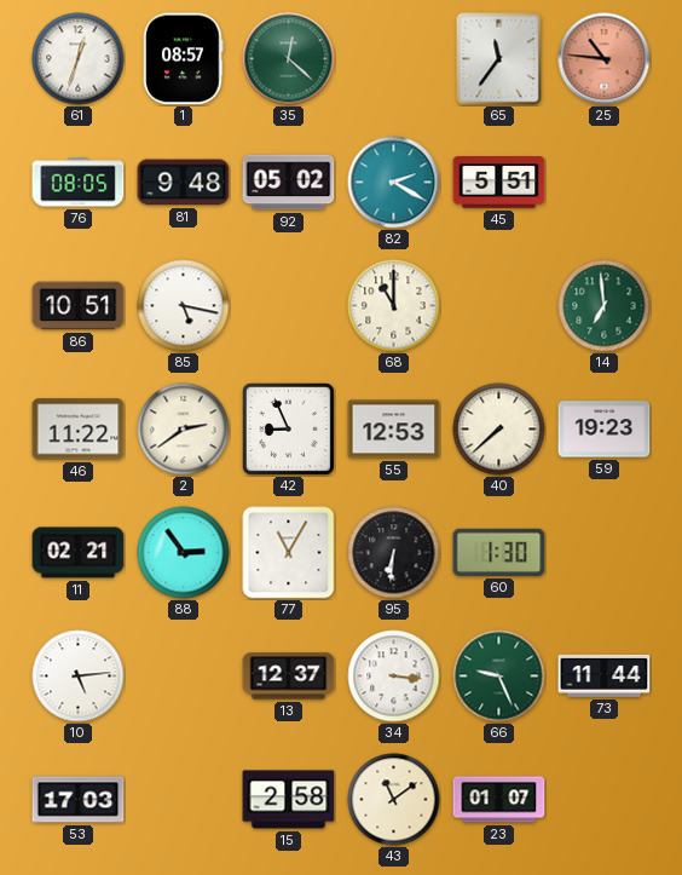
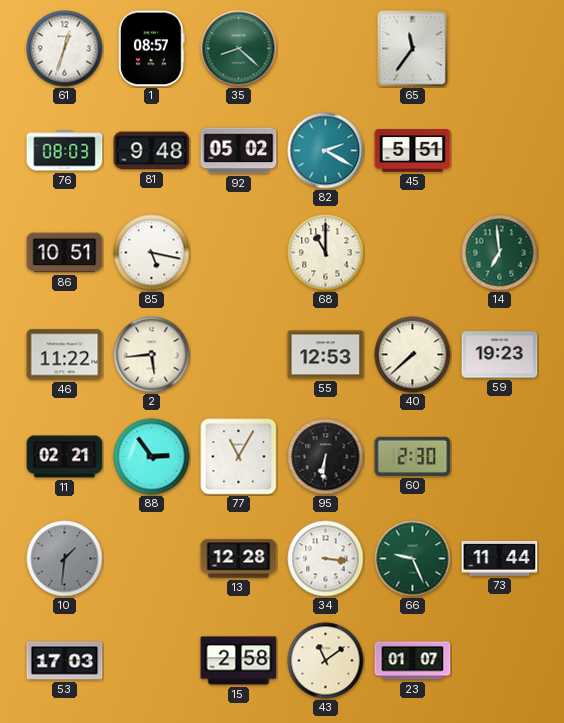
35: 12:22 -> 8:22
25: 10:46 -> none
76: 08:05 -> 08:03
2: 2:39 -> 5:44
42: 8:56 -> none
60: 1:30 -> 2:30
10: 5:14 -> 1:31
10 dial: white -> grey
13: 12:37 -> 12:28
